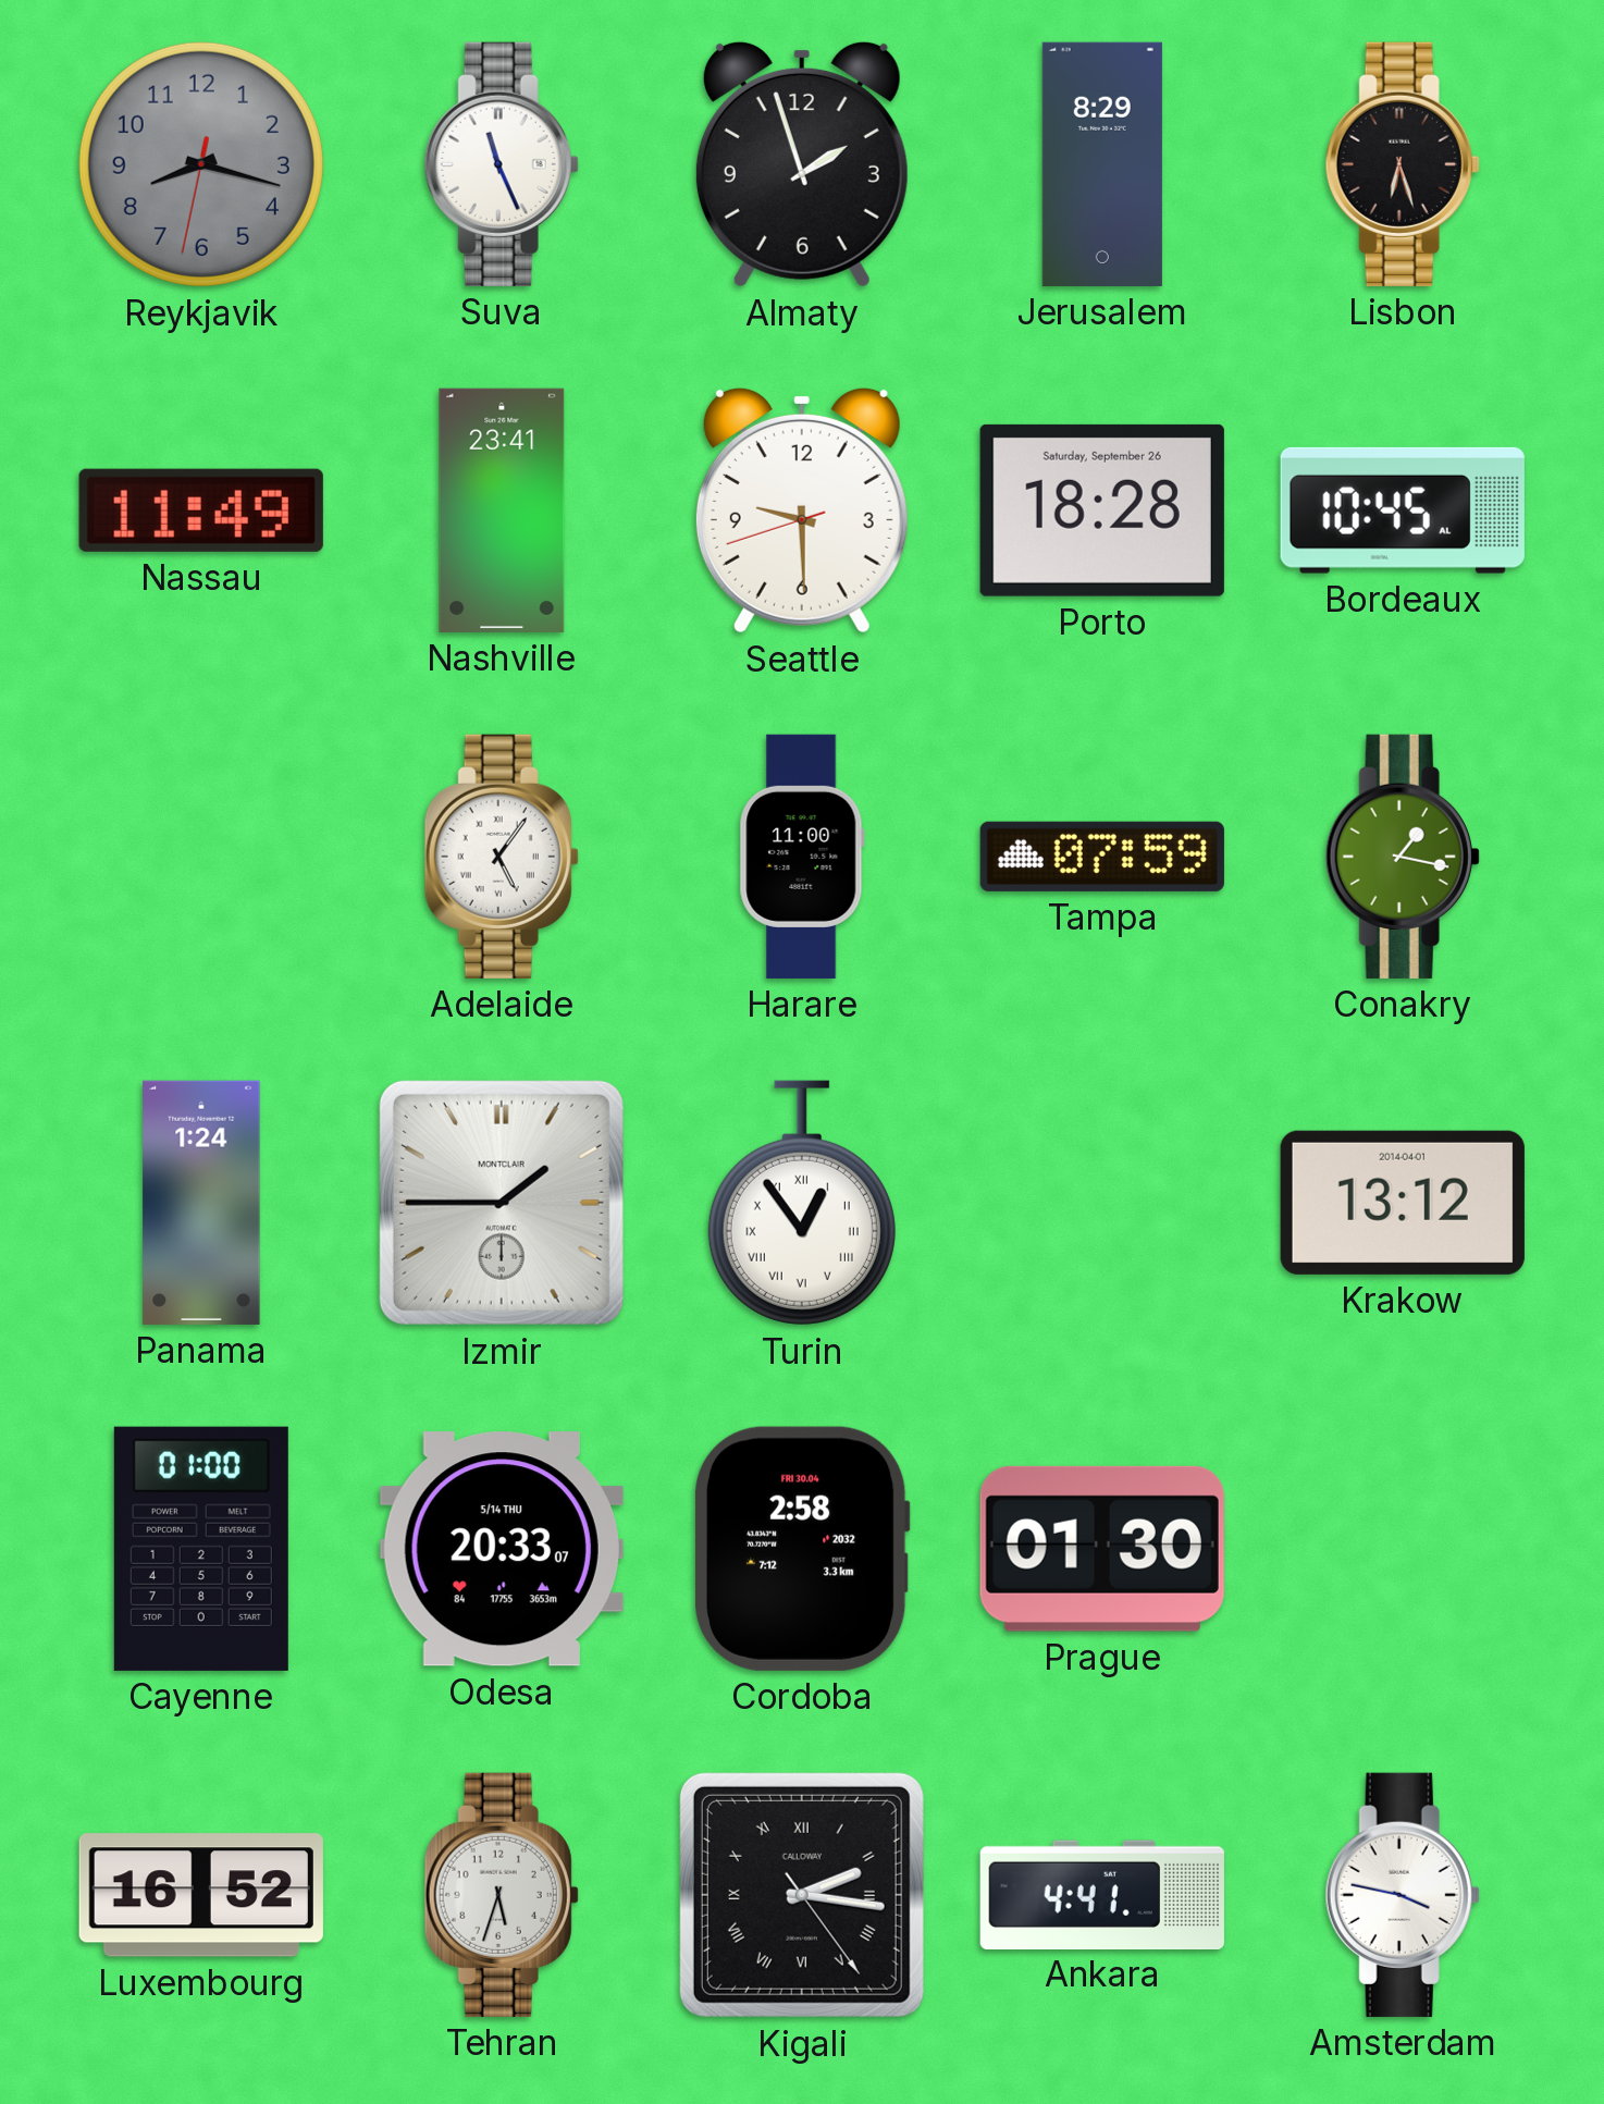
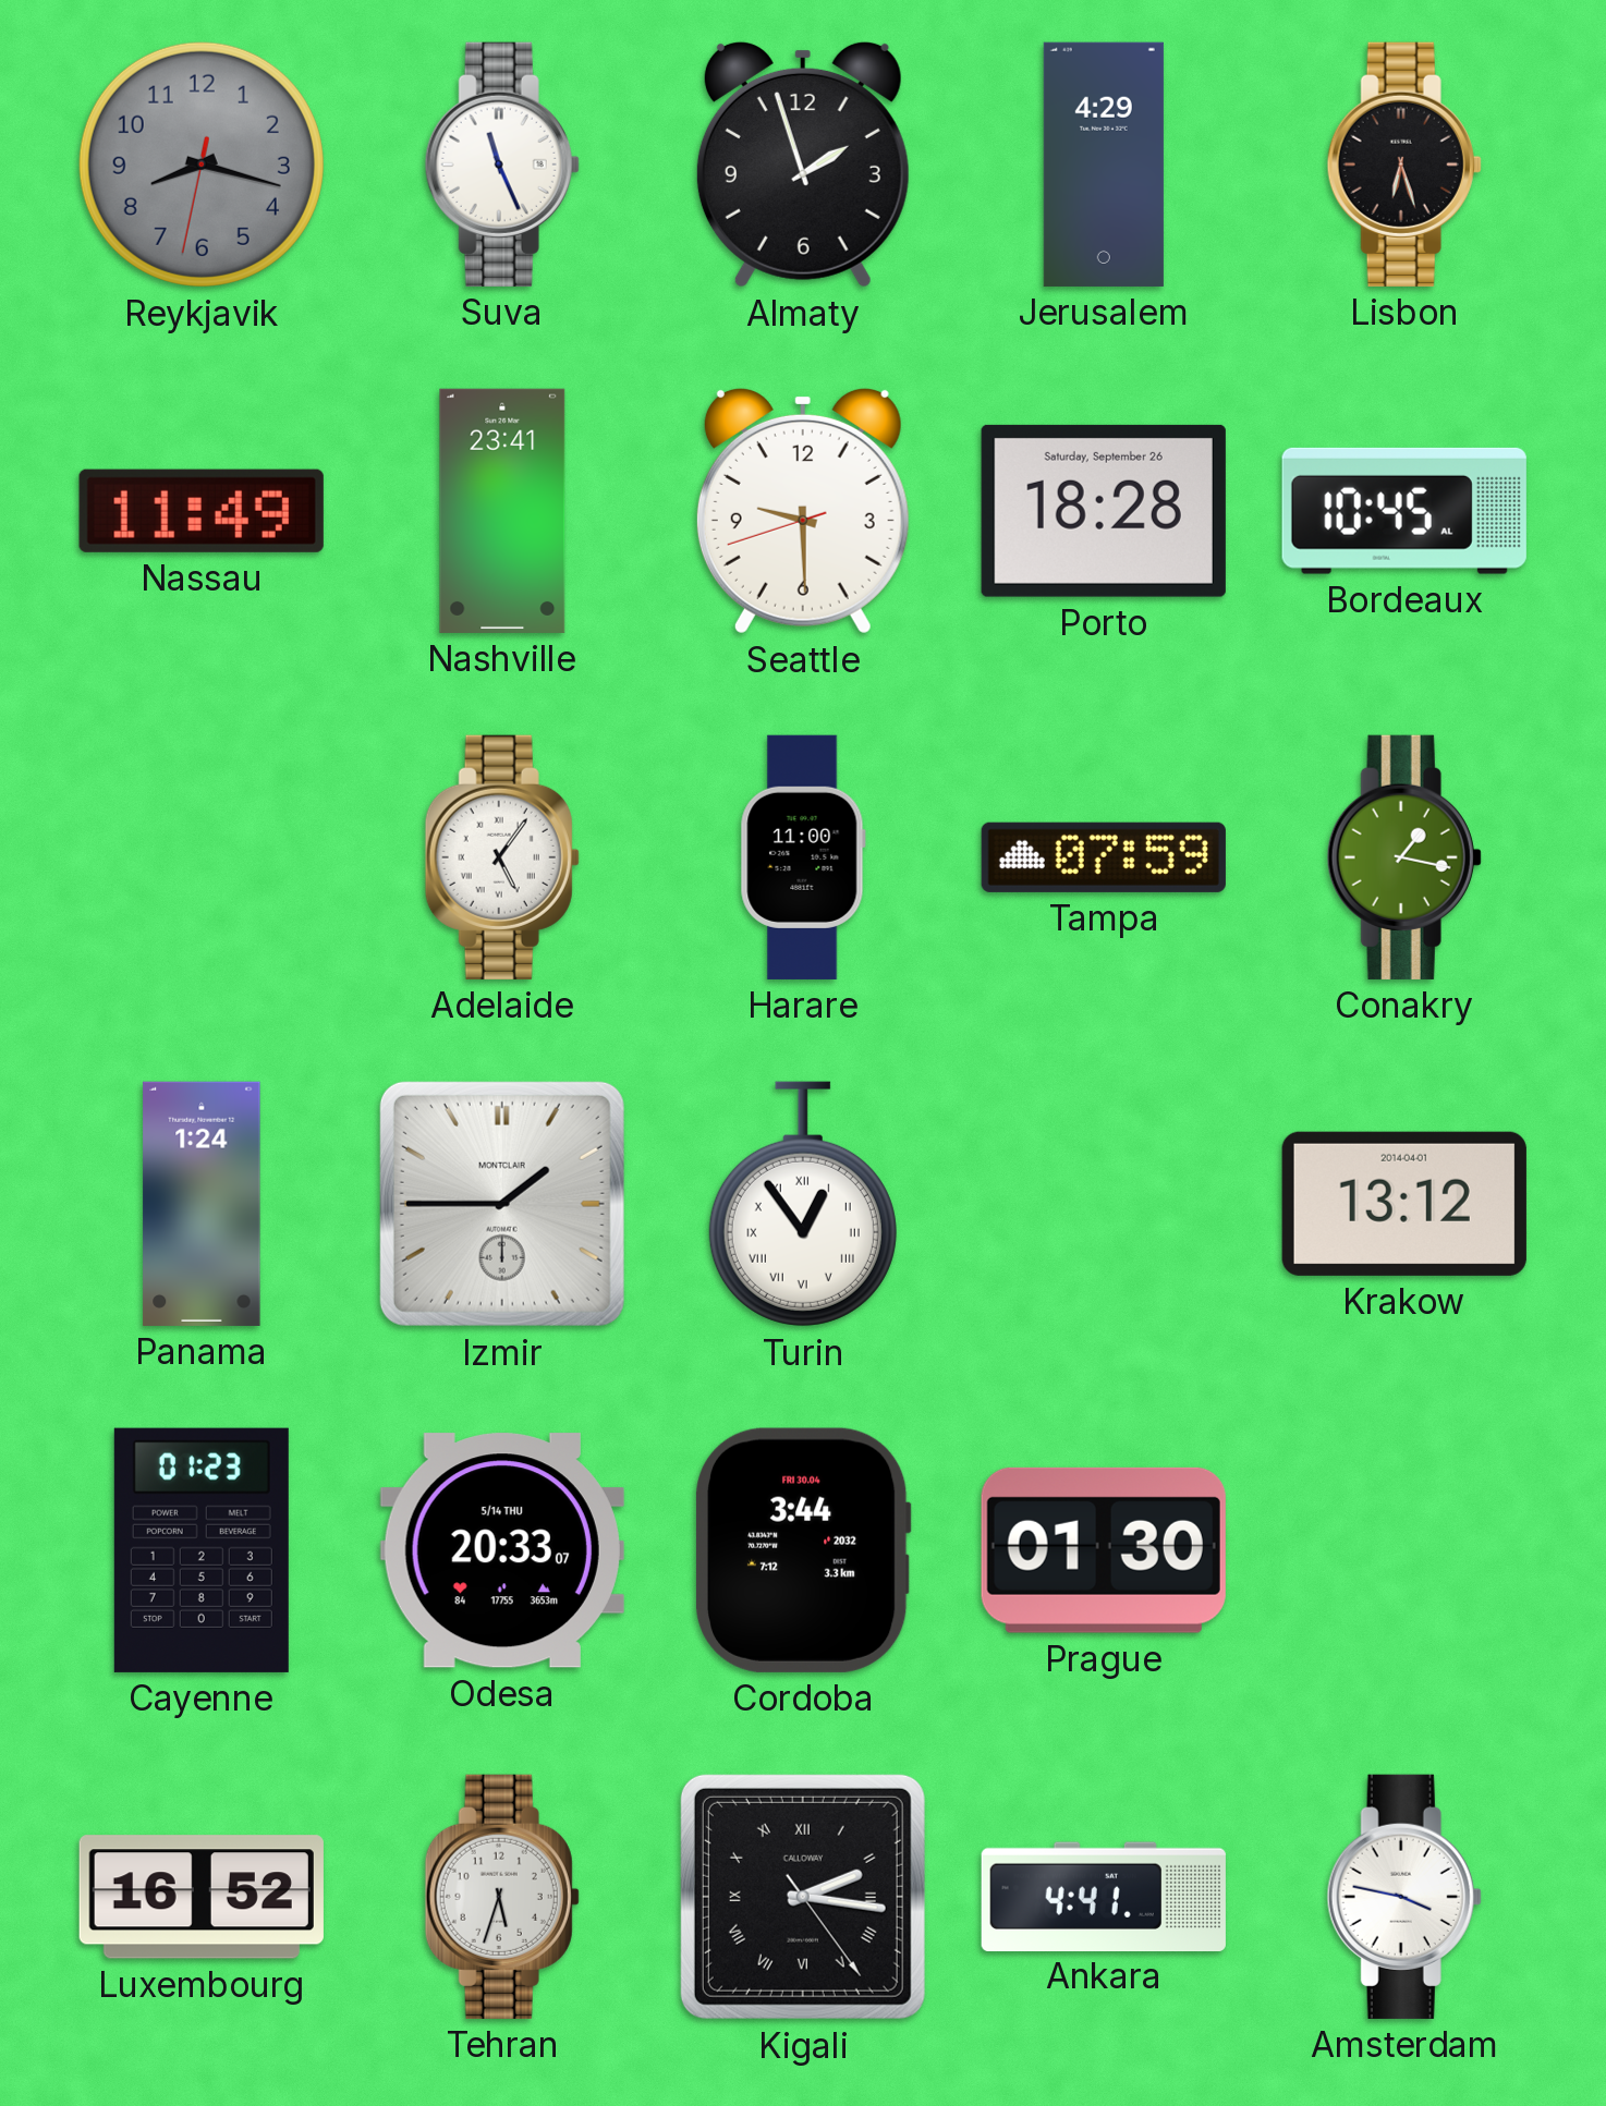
Jerusalem: 8:29 -> 4:29
Cayenne: 01:00 -> 01:23
Cordoba: 2:58 -> 3:44
